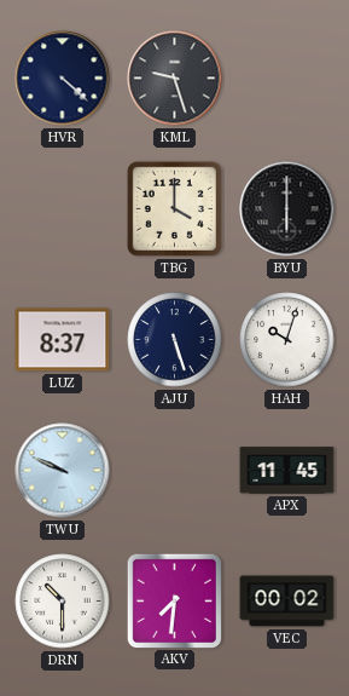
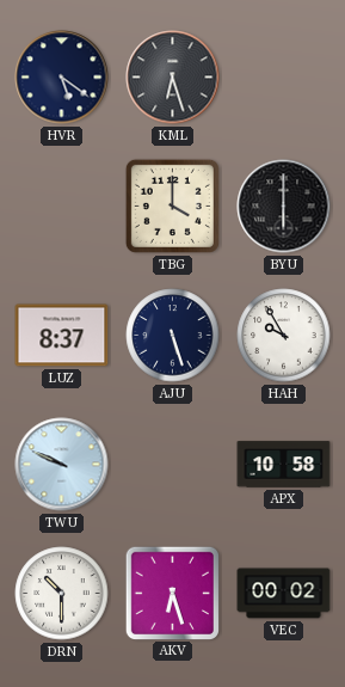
HVR: 4:22 -> 5:21
KML: 9:27 -> 6:27
HAH: 10:03 -> 9:55
APX: 11:45 -> 10:58
AKV: 7:31 -> 6:27
